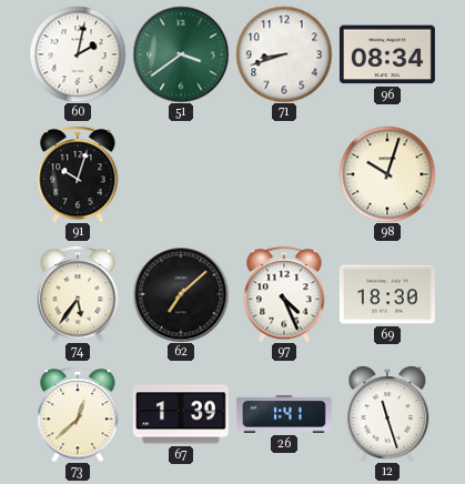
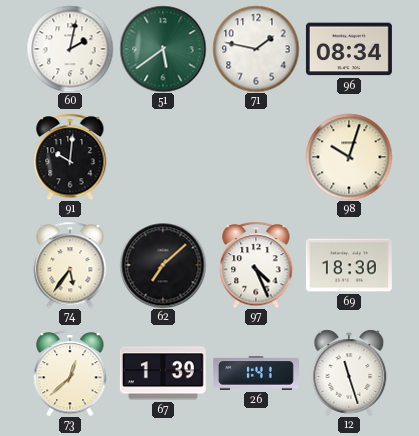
51: 3:39 -> 5:39
71: 8:42 -> 1:47
91: 10:03 -> 10:01
